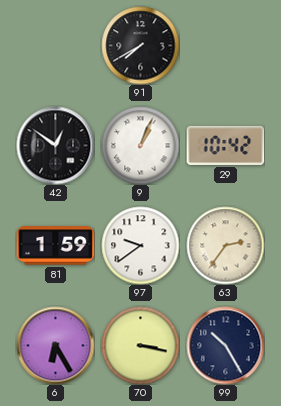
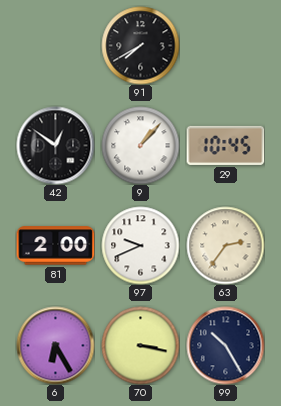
9: 1:04 -> 1:07
29: 10:42 -> 10:45
81: 1:59 -> 2:00
97: 9:39 -> 9:41
